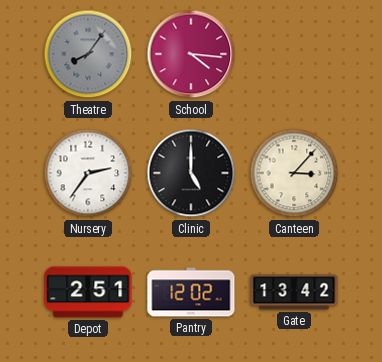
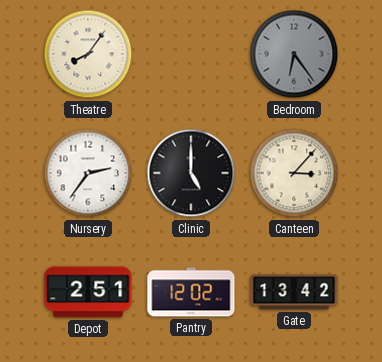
Theatre dial: grey -> cream
School: 4:16 -> none
Bedroom: none -> 6:24
